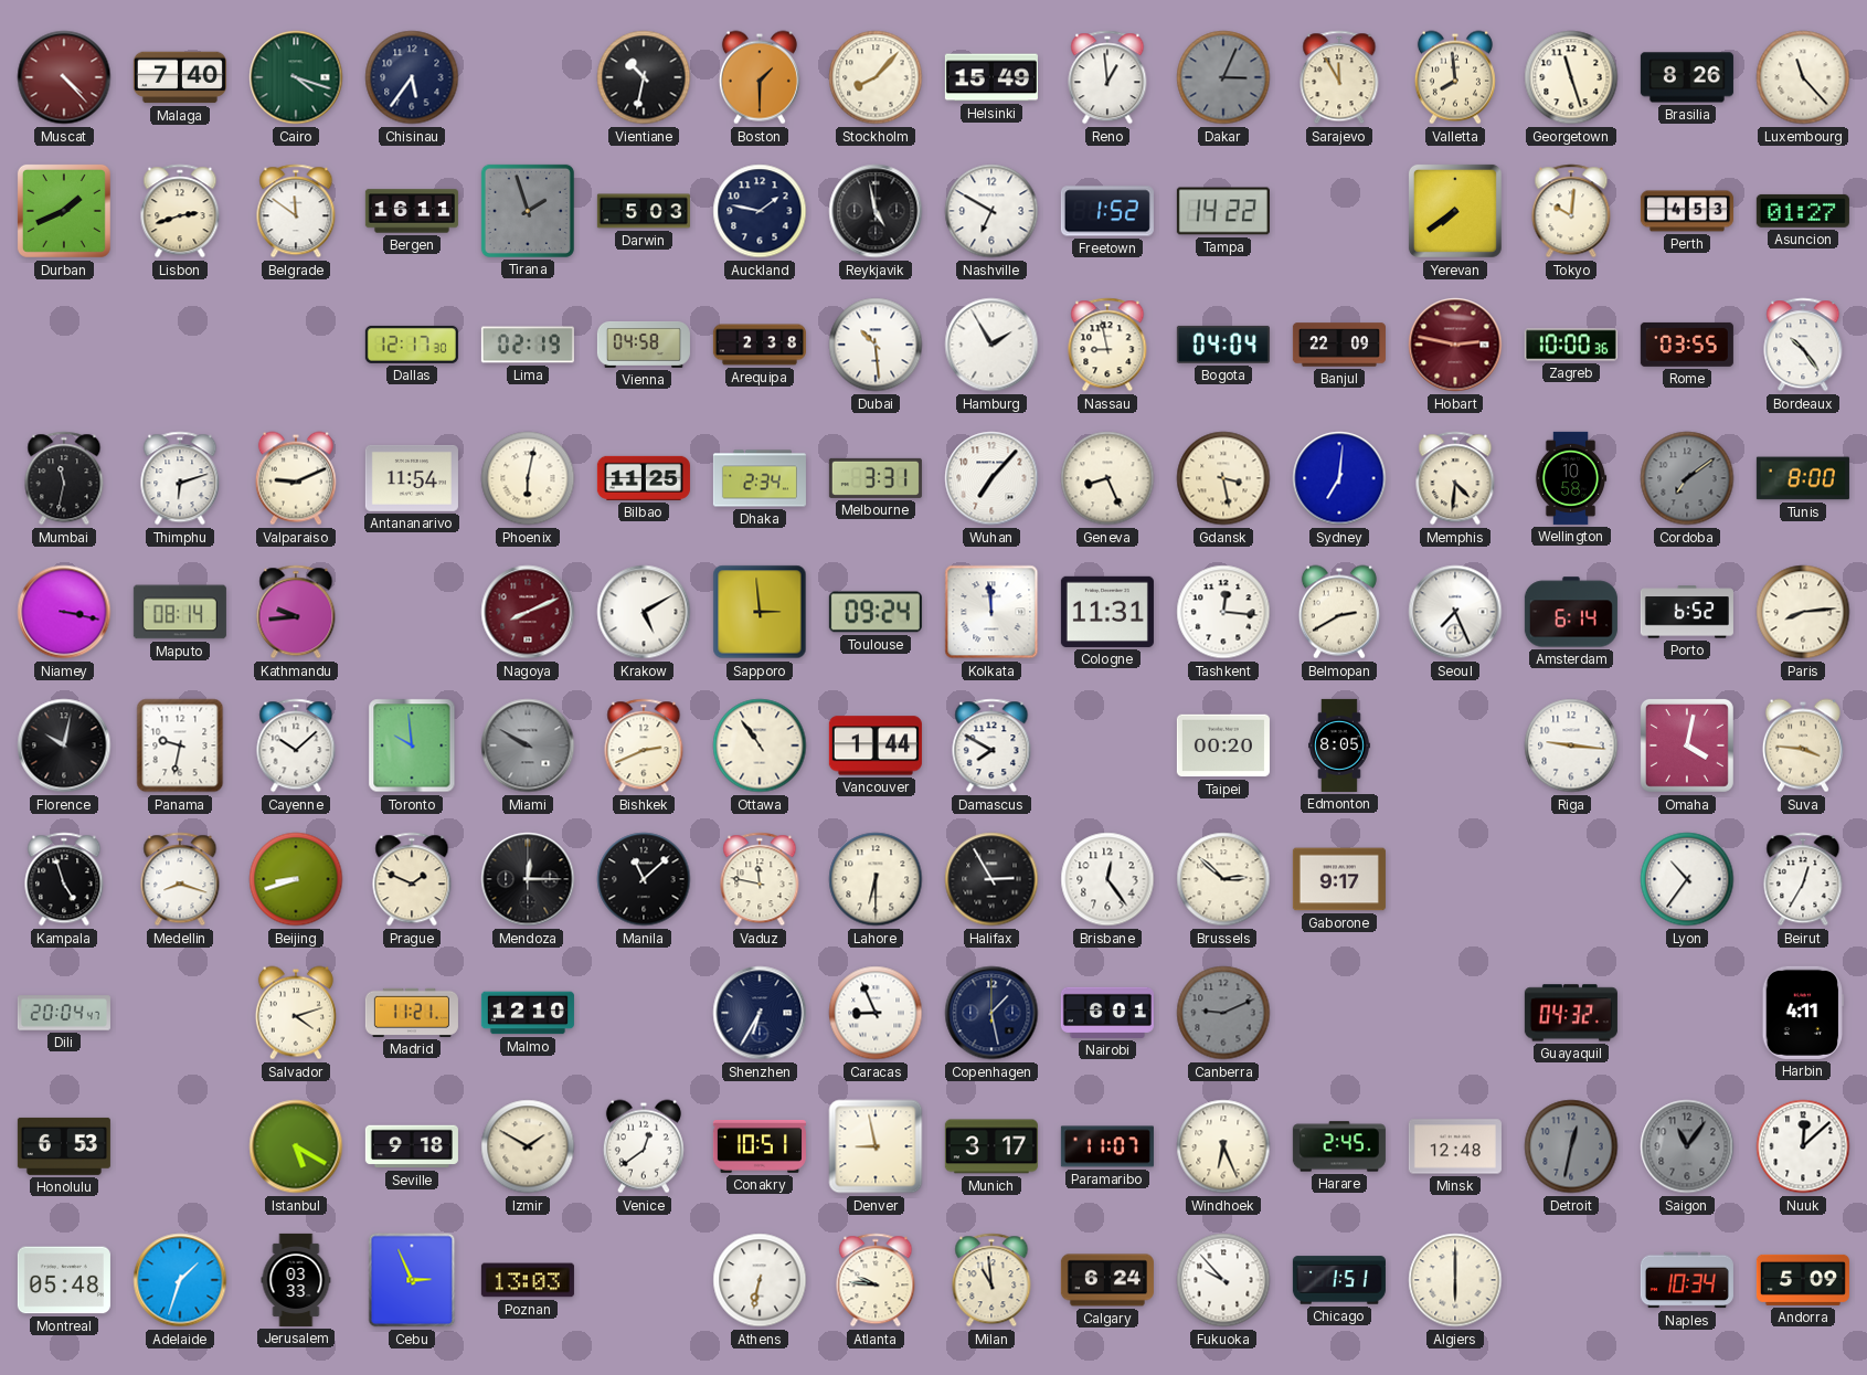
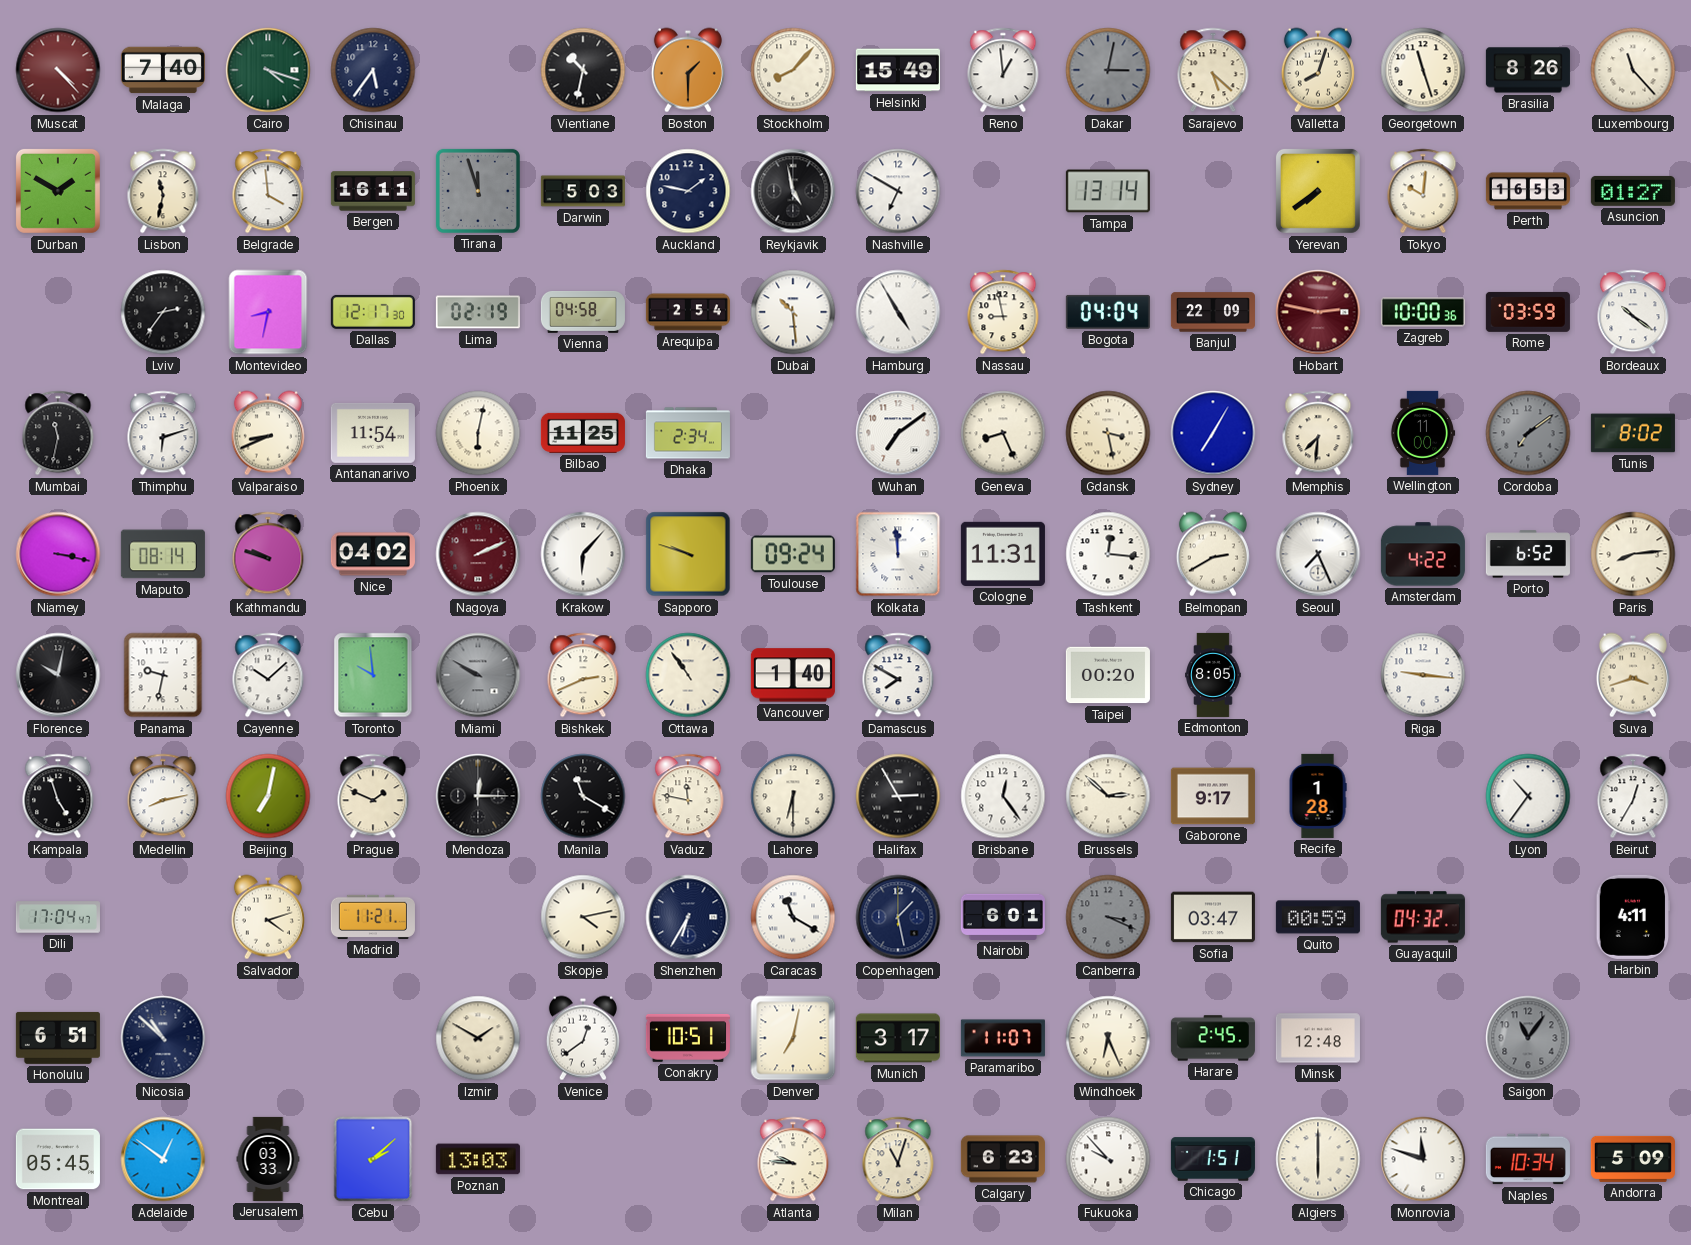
Dakar: 3:04 -> 3:02
Sarajevo: 11:55 -> 5:22
Valletta: 7:59 -> 8:03
Durban: 1:41 -> 1:50
Lisbon: 2:42 -> 11:32
Belgrade: 11:51 -> 3:59
Tirana: 1:57 -> 11:57
Freetown: 1:52 -> none
Tampa: 14:22 -> 13:14
Perth: 4:53 -> 16:53
Lviv: none -> 2:36
Montevideo: none -> 8:32
Arequipa: 2:38 -> 2:54
Hamburg: 1:55 -> 4:55
Rome: 03:55 -> 03:59
Bordeaux: 10:24 -> 10:21
Valparaiso: 9:11 -> 8:41
Melbourne: 3:31 -> none
Wuhan: 7:07 -> 7:09
Sydney: 7:01 -> 7:05
Memphis: 4:31 -> 7:31
Wellington: 10:58 -> 11:00
Tunis: 8:00 -> 8:02
Kathmandu: 9:44 -> 9:48
Nice: none -> 04:02
Nagoya: 8:11 -> 2:11
Krakow: 5:10 -> 6:07
Sapporo: 2:59 -> 9:48
Amsterdam: 6:14 -> 4:22
Vancouver: 1:44 -> 1:40
Omaha: 4:02 -> none
Suva: 3:46 -> 3:42
Medellin: 8:18 -> 8:13
Beijing: 8:42 -> 7:02
Manila: 11:08 -> 11:20
Recife: none -> 1:28
Dili: 20:04 -> 17:04
Malmo: 12:10 -> none
Skopje: none -> 4:13
Caracas: 8:56 -> 11:20
Canberra: 9:11 -> 3:19
Sofia: none -> 03:47
Quito: none -> 00:59
Honolulu: 6:53 -> 6:51
Nicosia: none -> 10:52
Istanbul: 5:20 -> none
Seville: 9:18 -> none
Denver: 8:58 -> 7:02
Detroit: 12:32 -> none
Nuuk: 12:08 -> none
Montreal: 05:48 -> 05:45
Adelaide: 1:33 -> 12:51
Cebu: 2:56 -> 2:08
Athens: 6:32 -> none
Milan: 10:59 -> 11:03
Calgary: 6:24 -> 6:23
Monrovia: none -> 11:48
